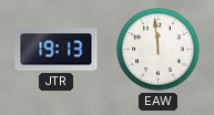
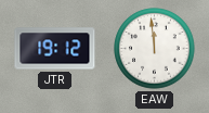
JTR: 19:13 -> 19:12
